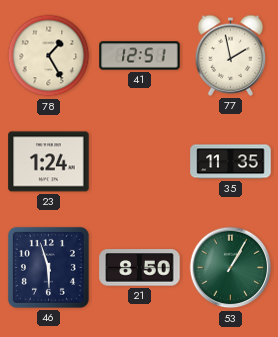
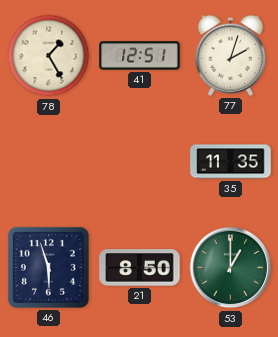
77: 1:58 -> 2:03
23: 1:24 -> none
53: 1:05 -> 1:00
